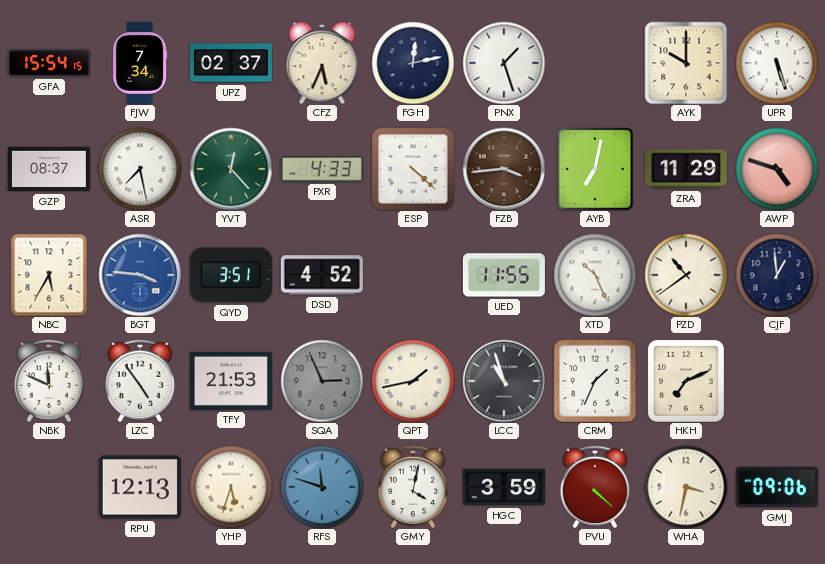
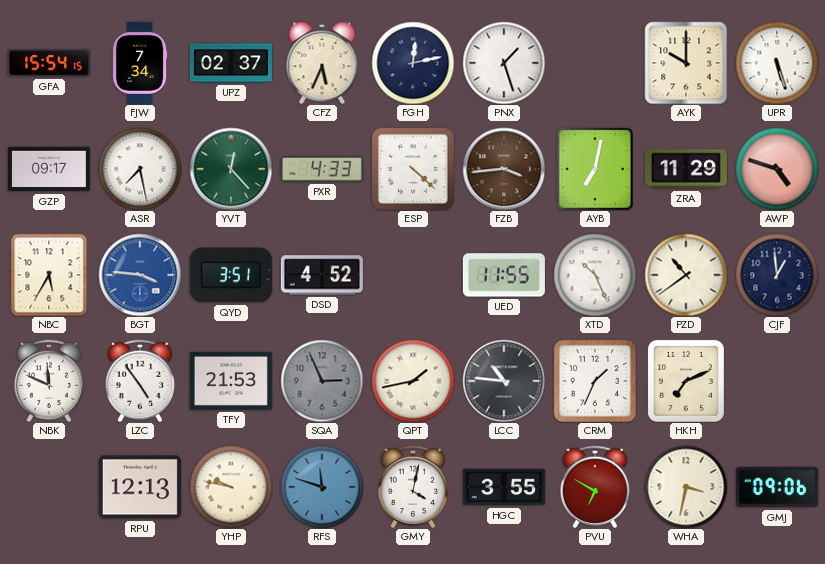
GZP: 08:37 -> 09:17
LCC: 10:57 -> 10:46
YHP: 5:33 -> 9:47
HGC: 3:59 -> 3:55
PVU: 4:22 -> 6:50
